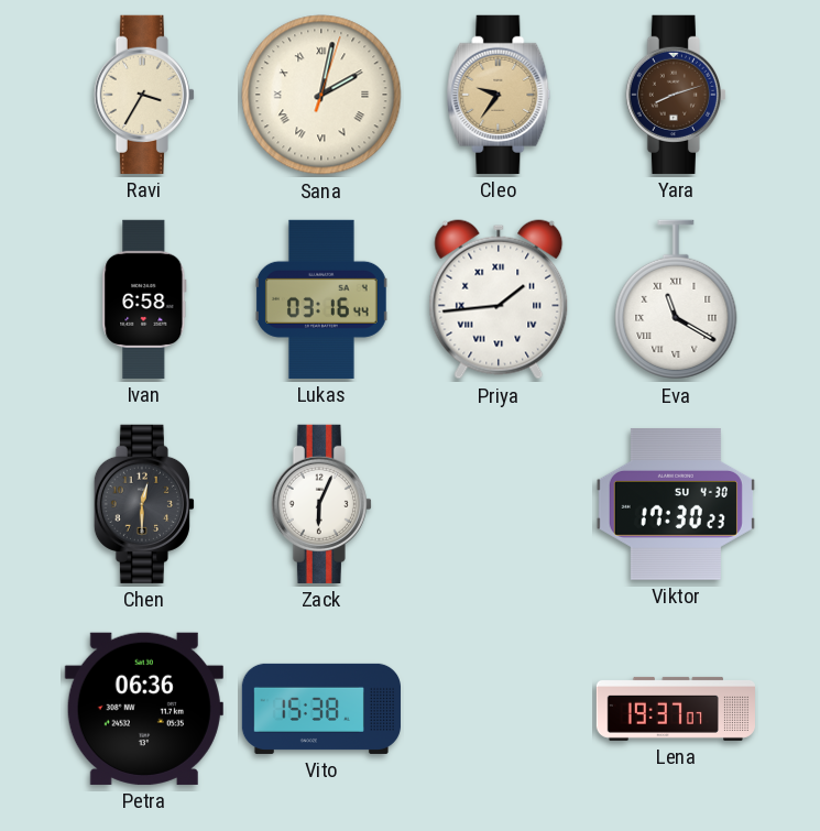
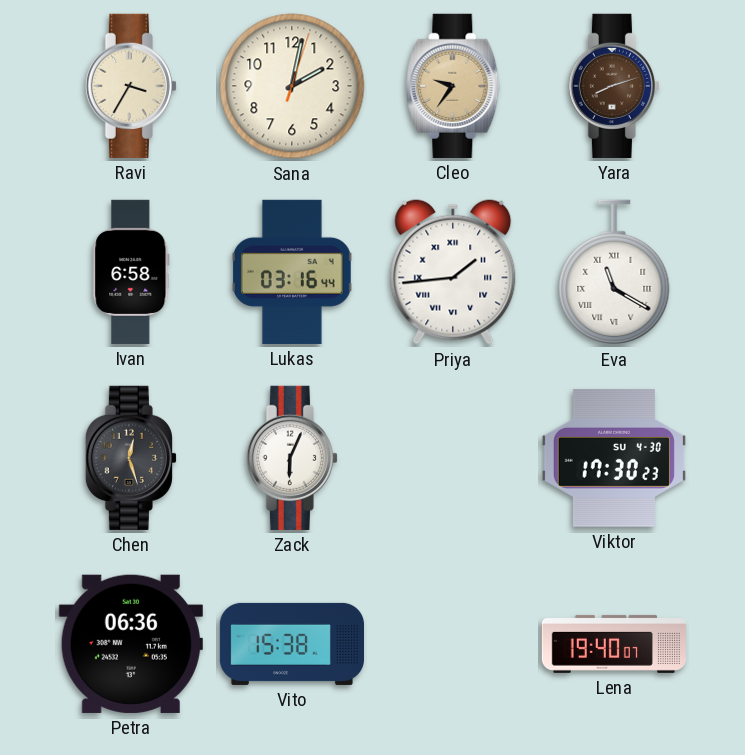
Sana numerals: Roman -> Arabic
Chen: 12:30 -> 12:27
Lena: 19:37 -> 19:40
